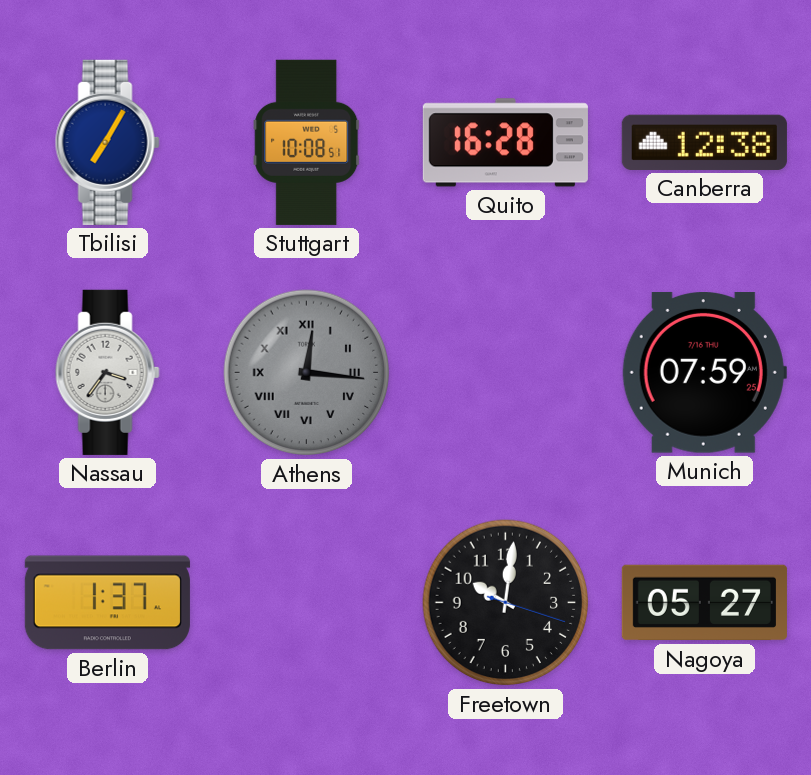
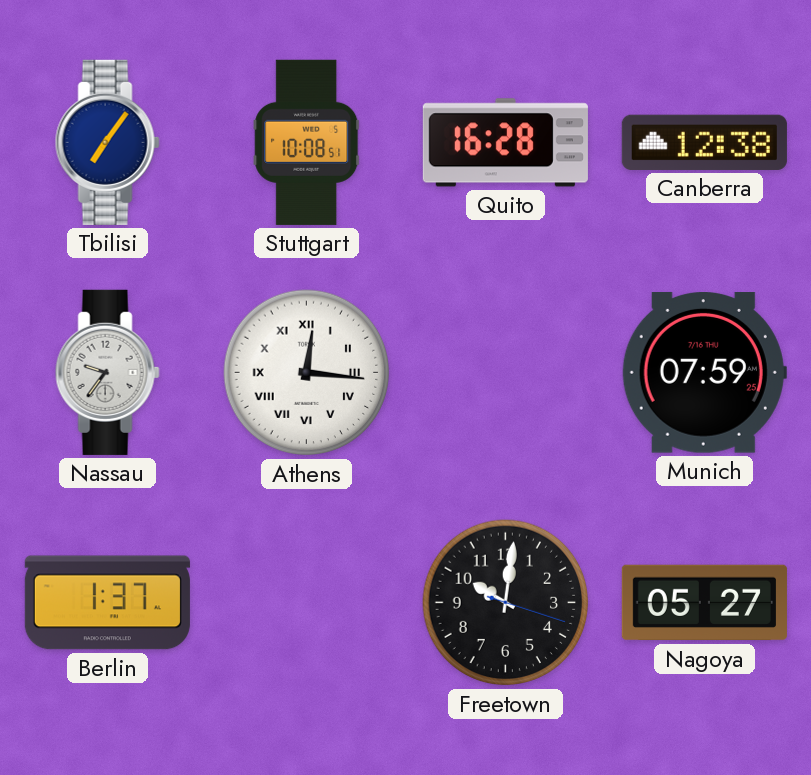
Tbilisi: 7:05 -> 7:06
Nassau: 3:36 -> 9:36
Athens dial: grey -> white
